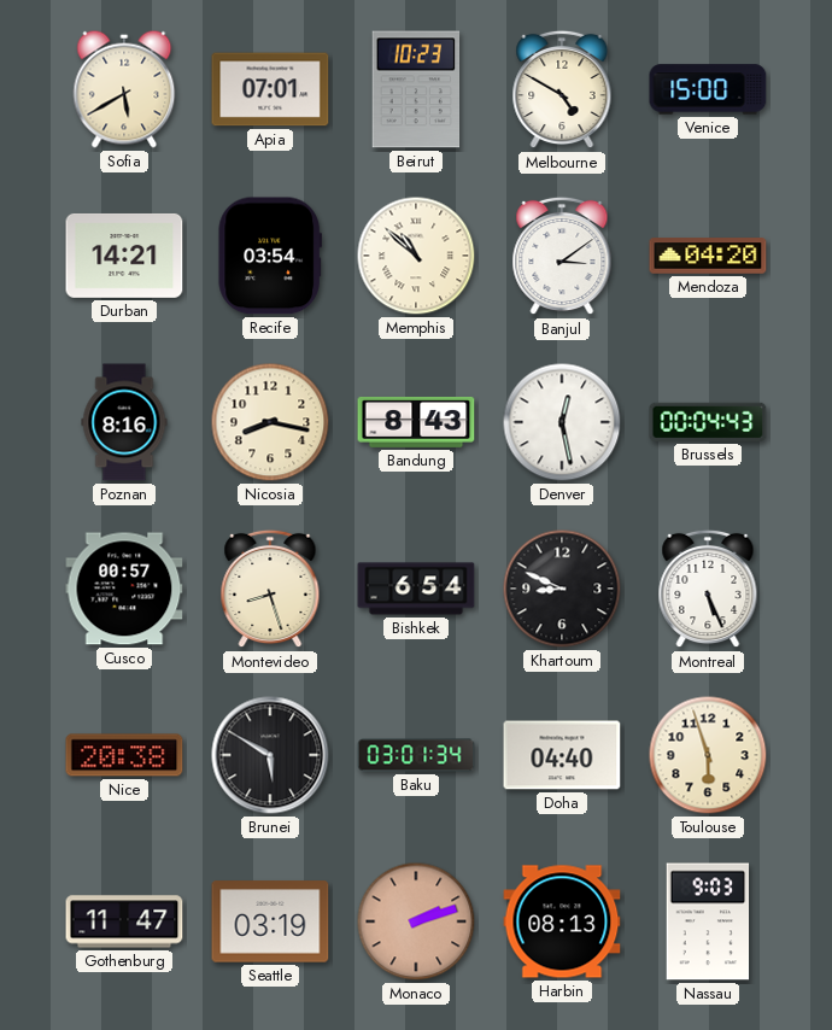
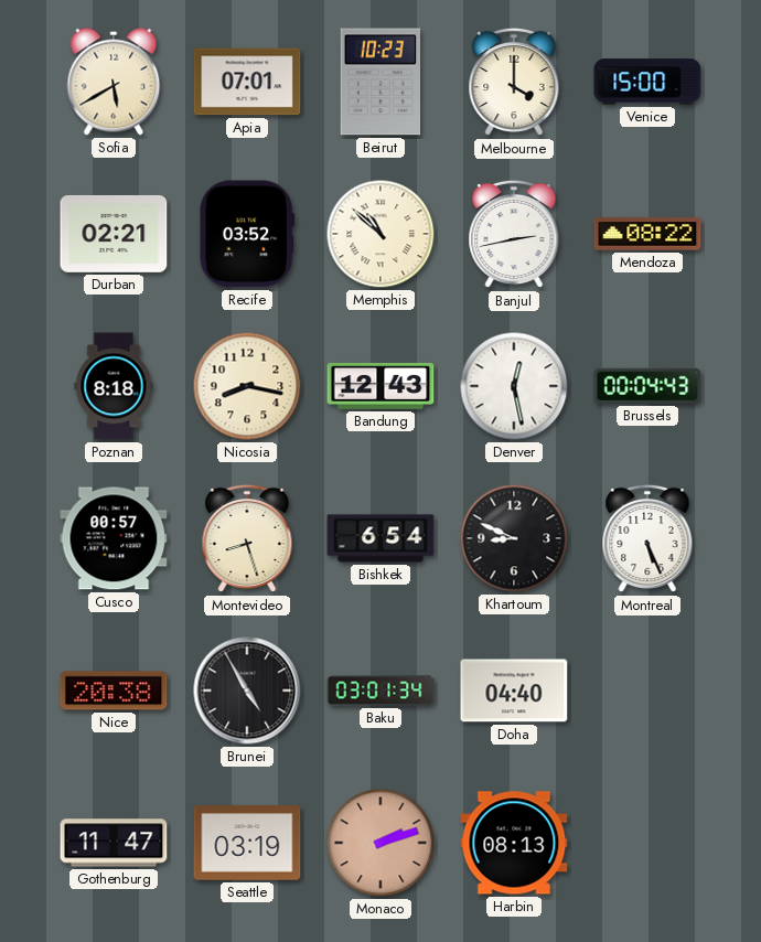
Melbourne: 4:50 -> 4:00
Durban: 14:21 -> 02:21
Recife: 03:54 -> 03:52
Banjul: 3:09 -> 2:43
Mendoza: 04:20 -> 08:22
Poznan: 8:16 -> 8:18
Bandung: 8:43 -> 12:43
Brunei: 5:50 -> 4:55
Toulouse: 5:57 -> none
Nassau: 9:03 -> none
